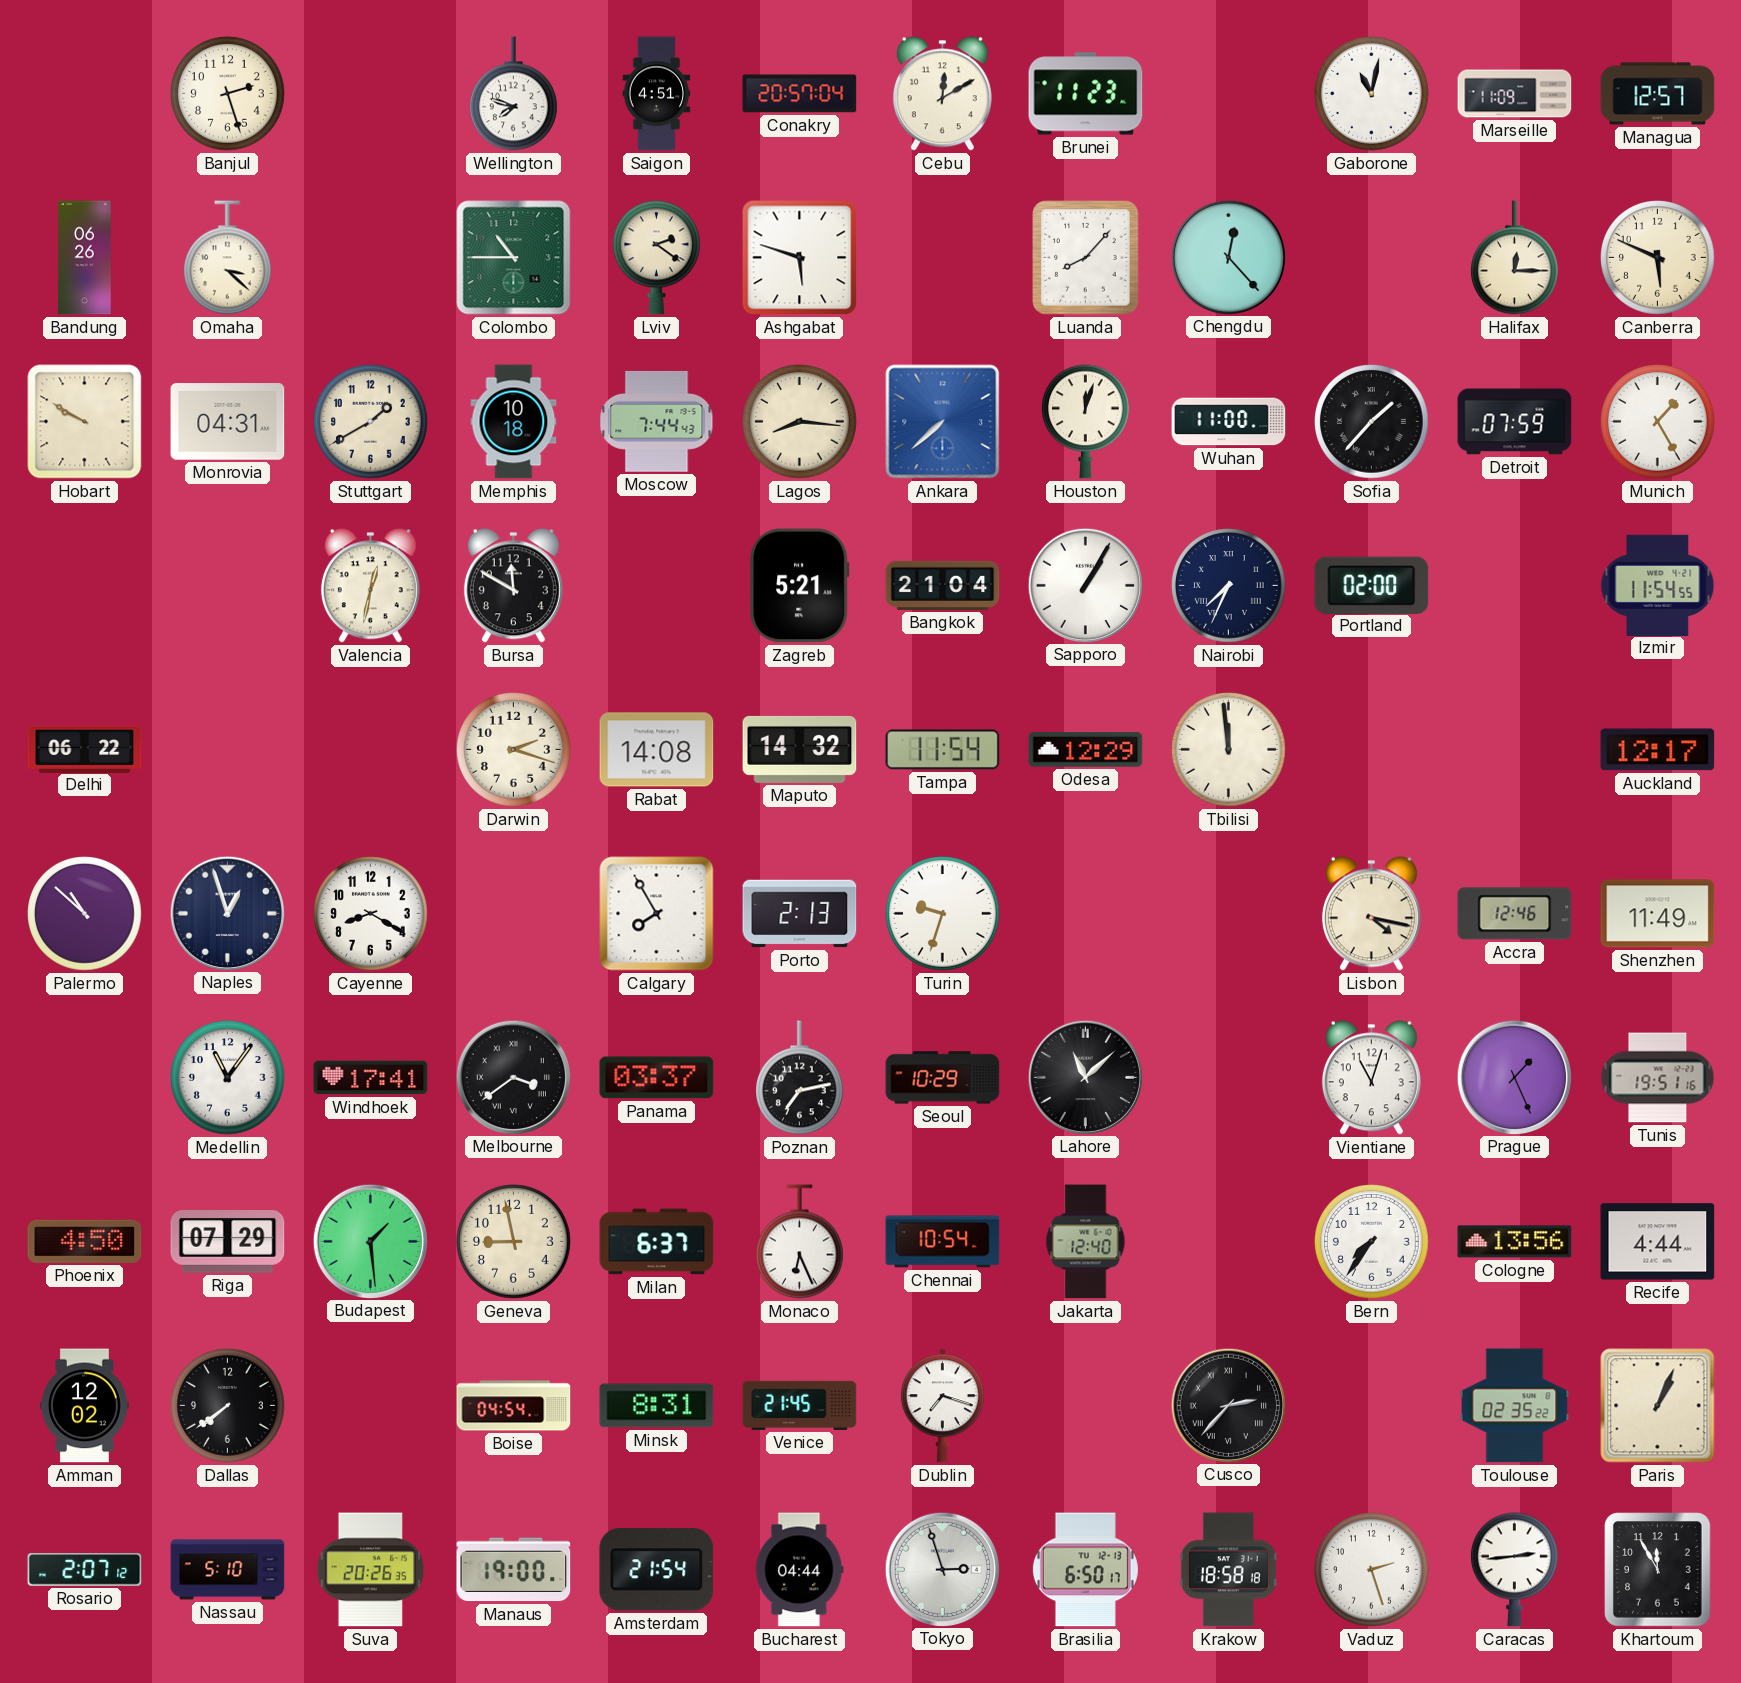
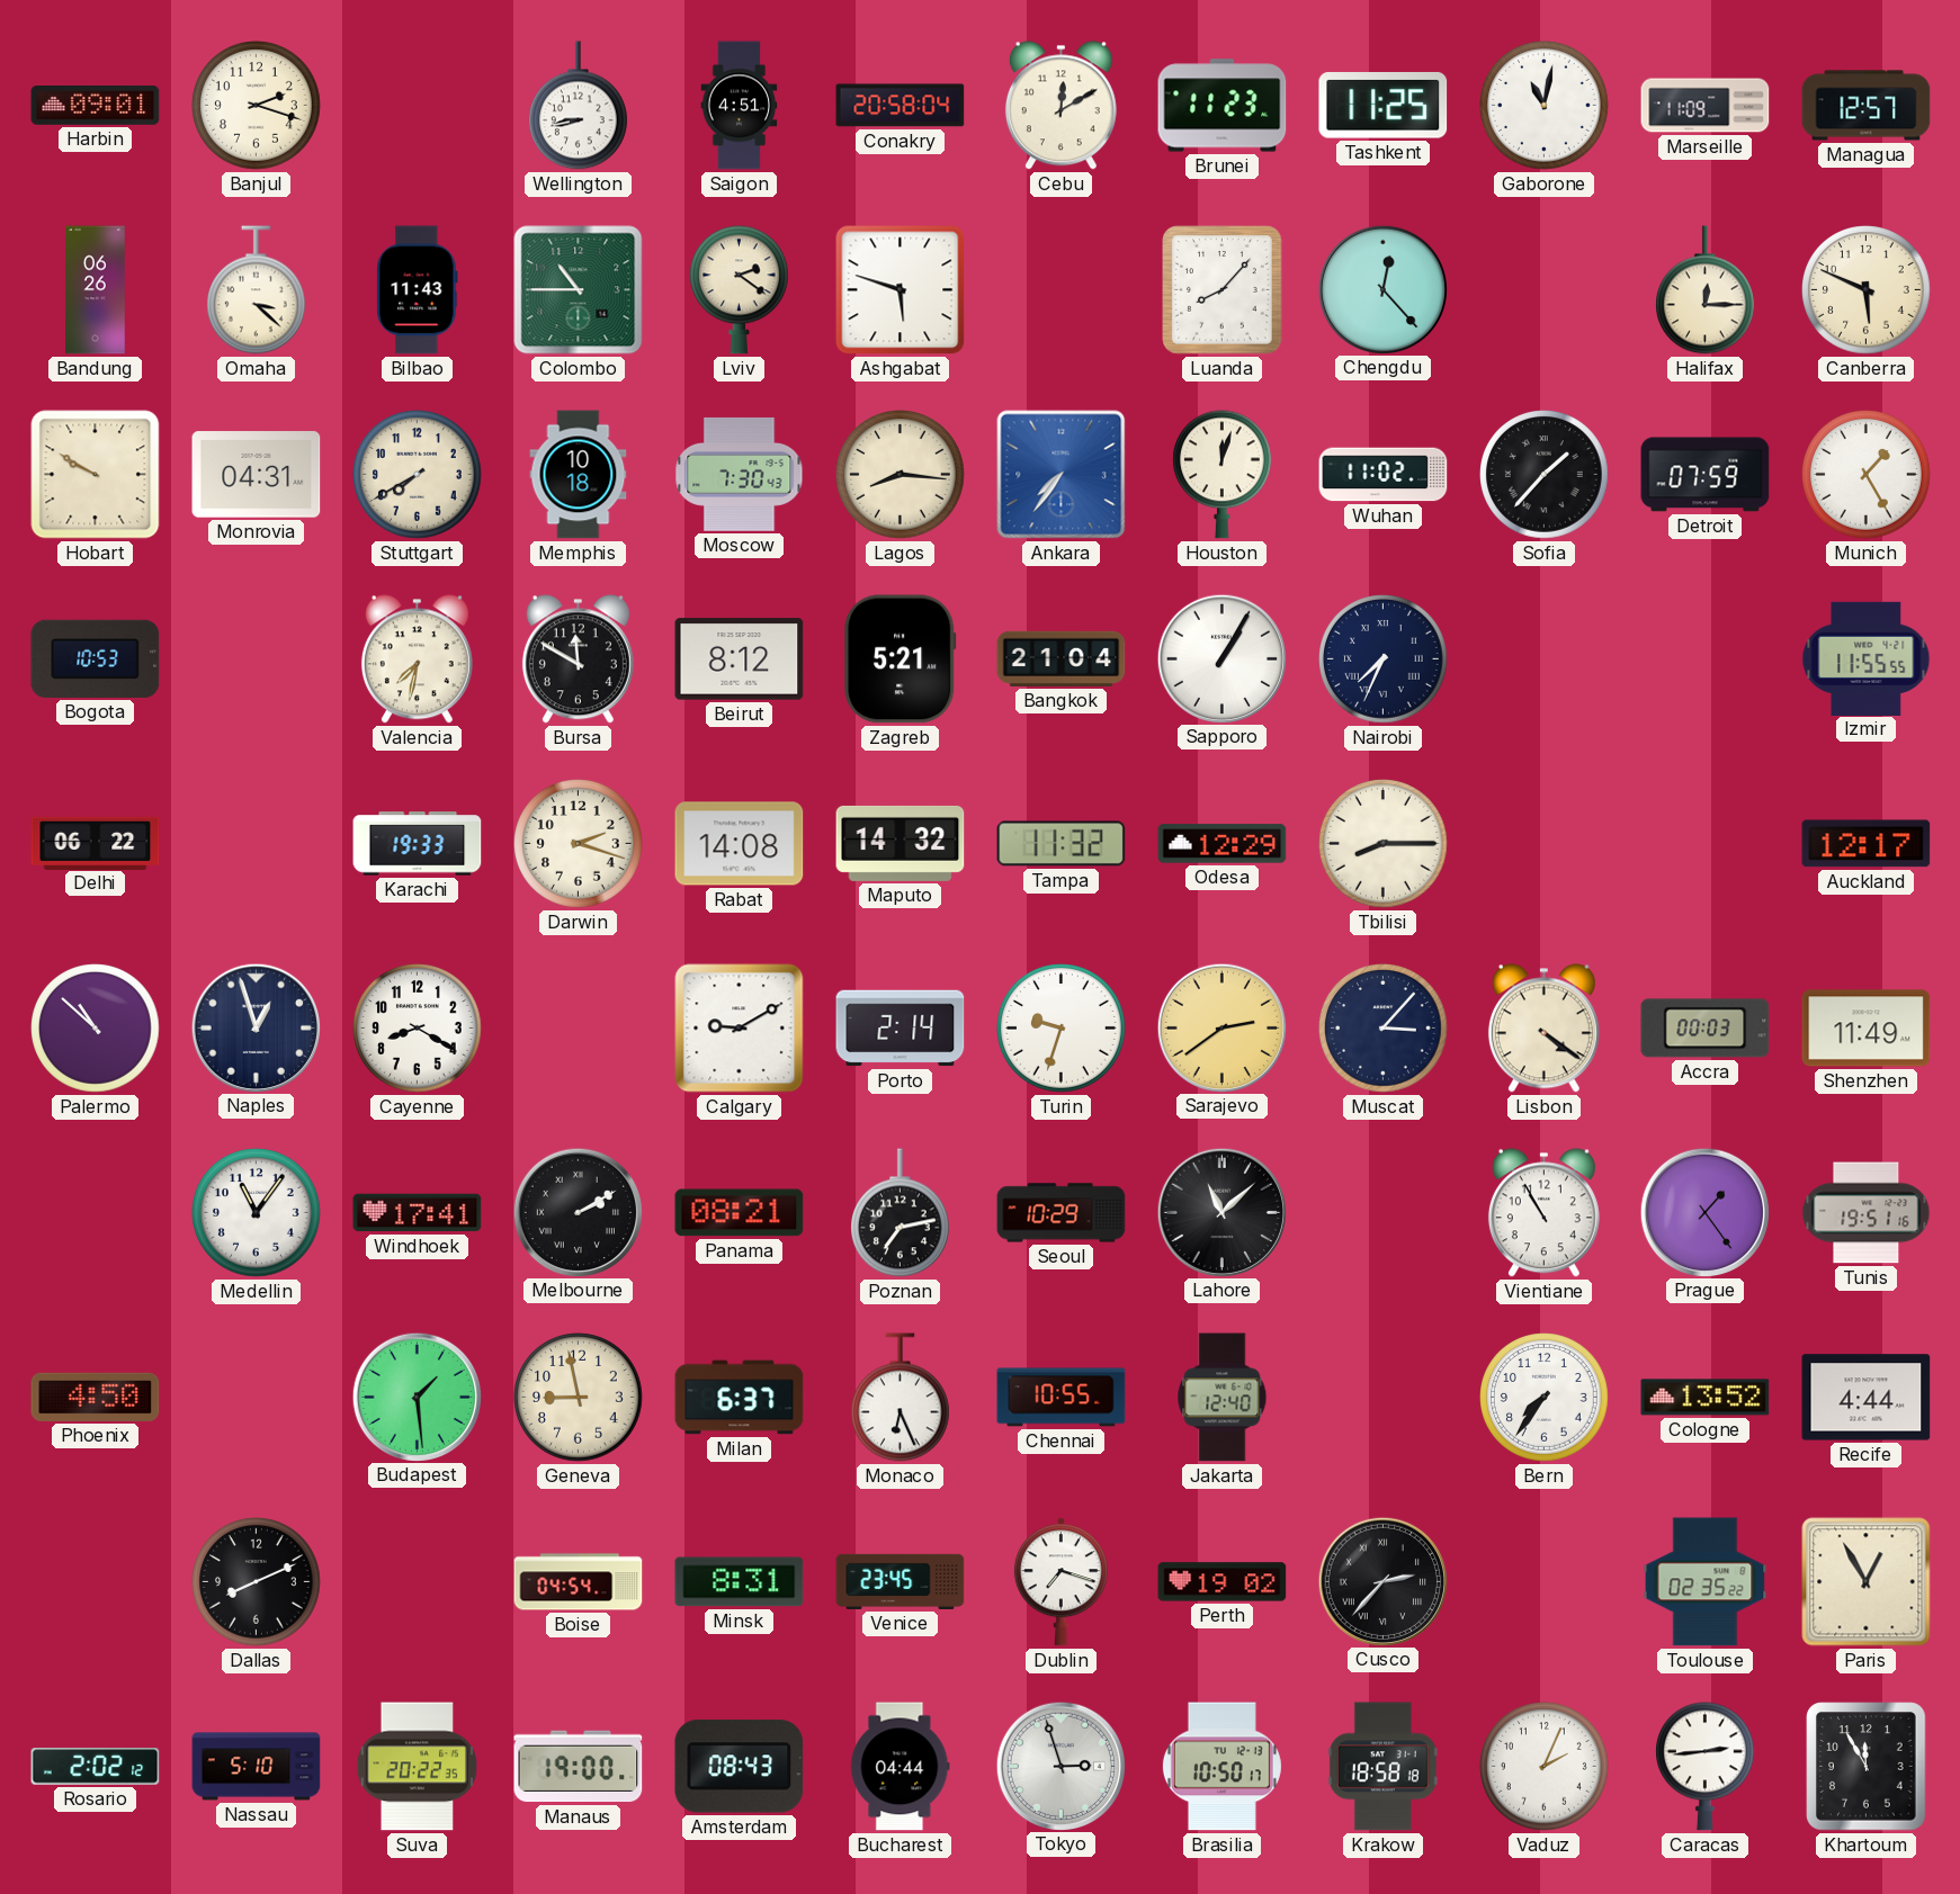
Harbin: none -> 09:01
Banjul: 2:27 -> 2:18
Wellington: 7:48 -> 8:43
Conakry: 20:57 -> 20:58
Tashkent: none -> 11:25
Bilbao: none -> 11:43
Stuttgart: 1:40 -> 7:40
Moscow: 7:44 -> 7:30
Ankara: 7:38 -> 7:36
Wuhan: 11:00 -> 11:02
Bogota: none -> 10:53
Valencia: 12:32 -> 7:32
Beirut: none -> 8:12
Portland: 02:00 -> none
Izmir: 11:54 -> 11:55
Karachi: none -> 19:33
Tampa: 11:54 -> 11:32
Tbilisi: 11:59 -> 8:15
Calgary: 7:55 -> 9:10
Porto: 2:13 -> 2:14
Sarajevo: none -> 2:39
Muscat: none -> 3:07
Lisbon: 4:17 -> 4:21
Accra: 12:46 -> 00:03
Melbourne: 3:39 -> 2:10
Panama: 03:37 -> 08:21
Vientiane: 11:03 -> 10:55
Prague: 1:26 -> 1:24
Riga: 07:29 -> none
Chennai: 10:54 -> 10:55
Cologne: 13:56 -> 13:52
Amman: 12:02 -> none
Dallas: 7:39 -> 8:11
Venice: 21:45 -> 23:45
Perth: none -> 19:02
Paris: 1:04 -> 12:55
Rosario: 2:07 -> 2:02
Suva: 20:26 -> 20:22
Amsterdam: 21:54 -> 08:43
Brasilia: 6:50 -> 10:50
Vaduz: 2:27 -> 2:04
